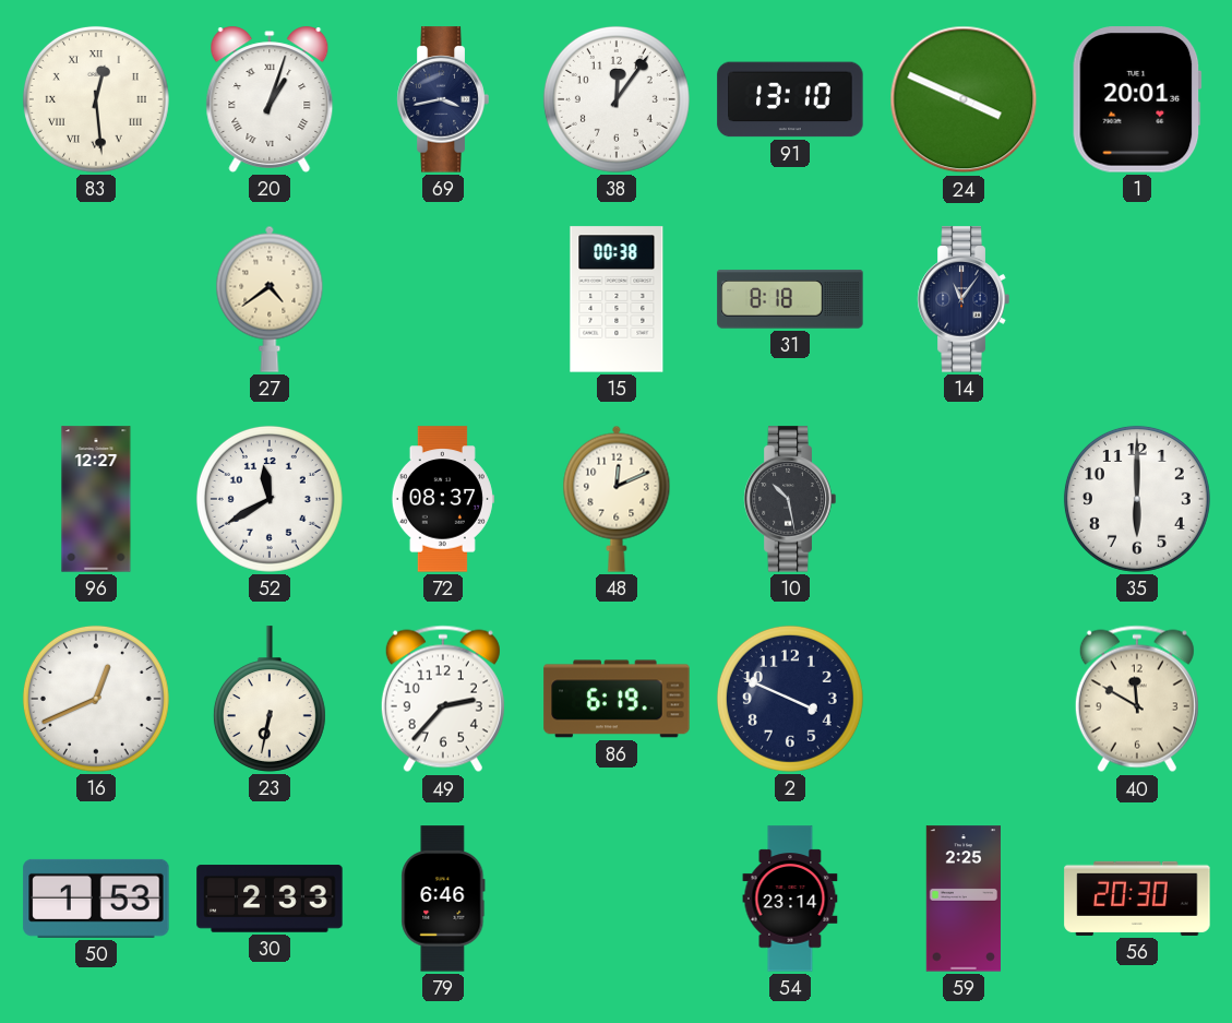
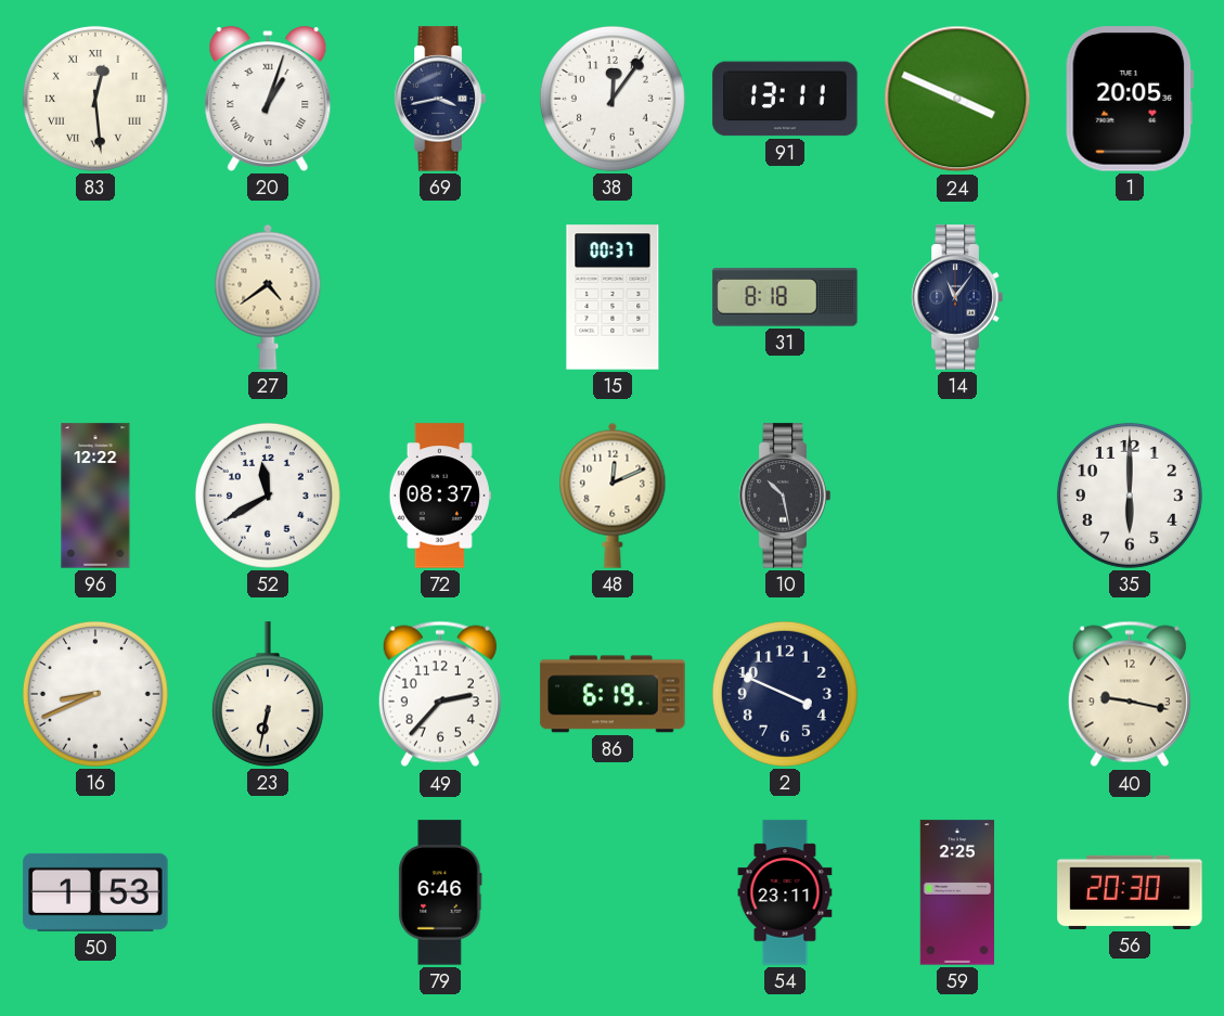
91: 13:10 -> 13:11
1: 20:01 -> 20:05
15: 00:38 -> 00:37
96: 12:27 -> 12:22
16: 12:41 -> 8:41
40: 11:50 -> 9:17
30: 2:33 -> none
54: 23:14 -> 23:11
